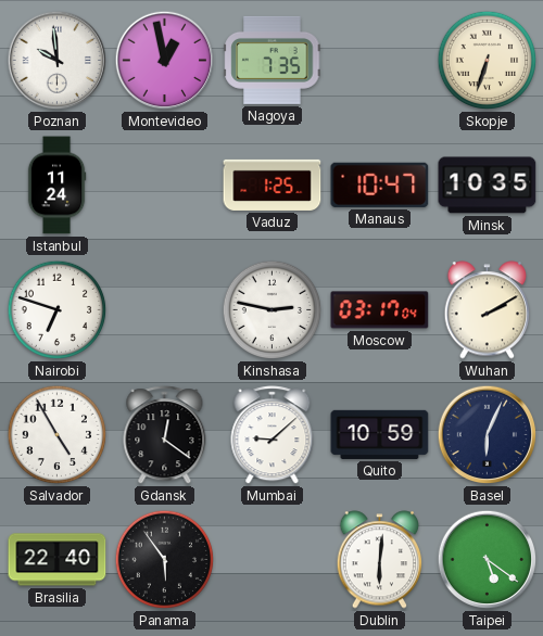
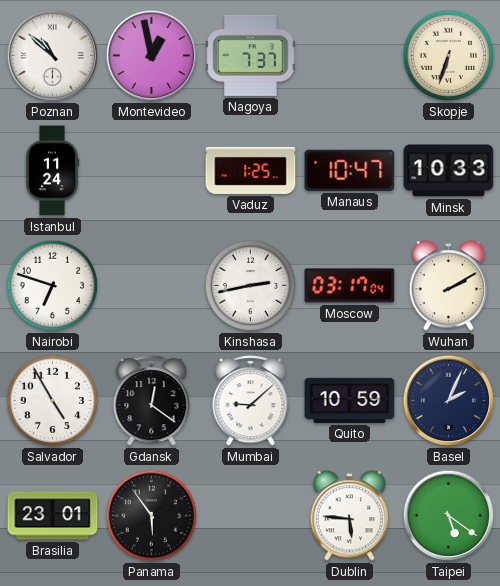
Poznan: 9:59 -> 10:52
Nagoya: 7:35 -> 7:37
Minsk: 10:35 -> 10:33
Kinshasa: 2:47 -> 2:43
Basel: 6:04 -> 2:04
Brasilia: 22:40 -> 23:01
Dublin: 6:01 -> 5:46
